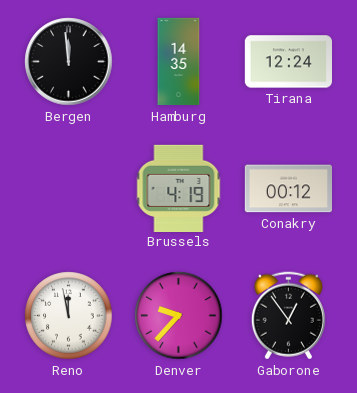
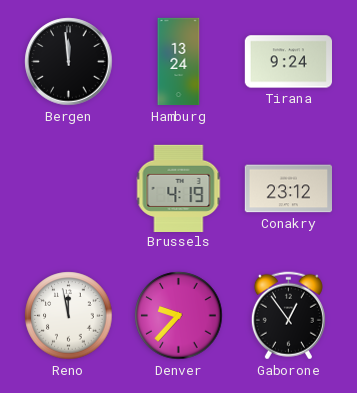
Hamburg: 14:35 -> 13:24
Tirana: 12:24 -> 9:24
Conakry: 00:12 -> 23:12
